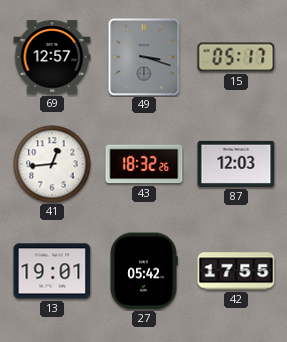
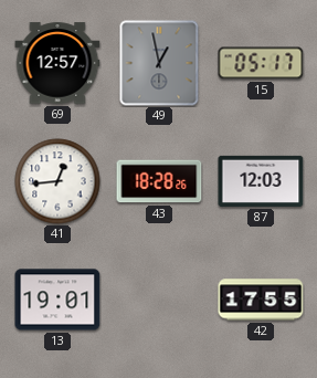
49: 3:18 -> 12:58
43: 18:32 -> 18:28
27: 05:42 -> none
